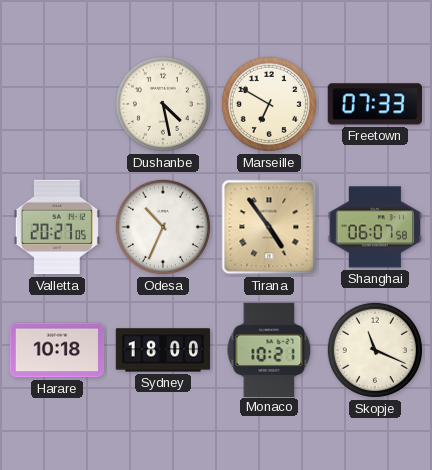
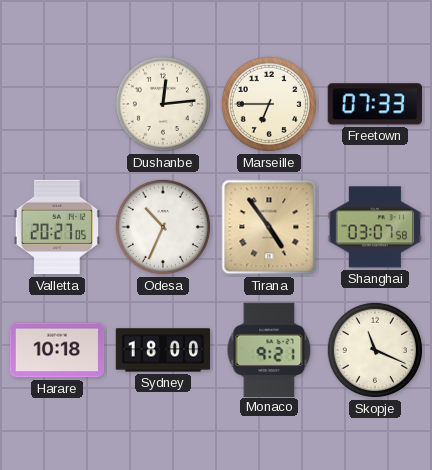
Dushanbe: 4:28 -> 12:14
Marseille: 6:50 -> 6:45
Shanghai: 06:07 -> 03:07
Monaco: 10:21 -> 9:21
